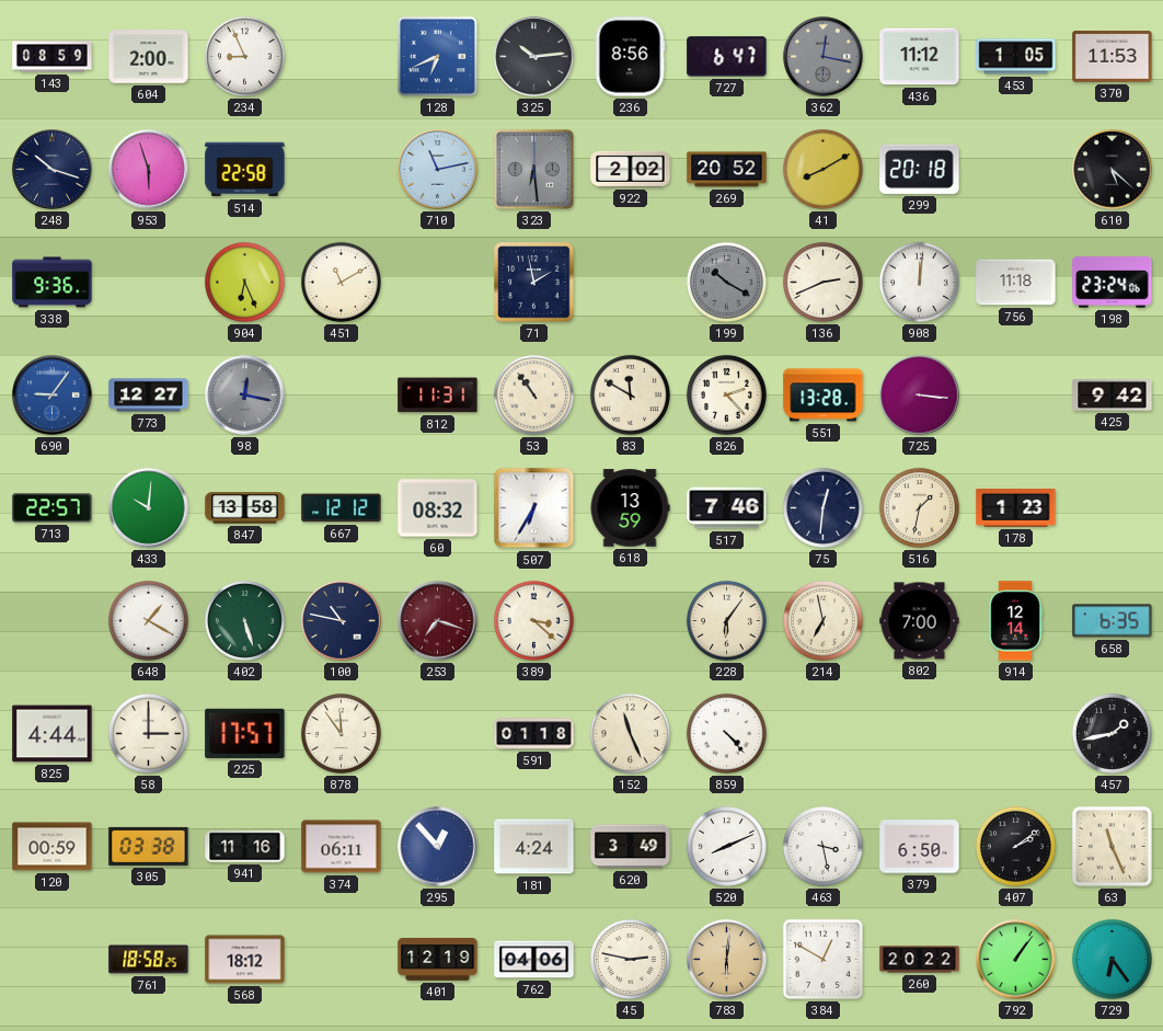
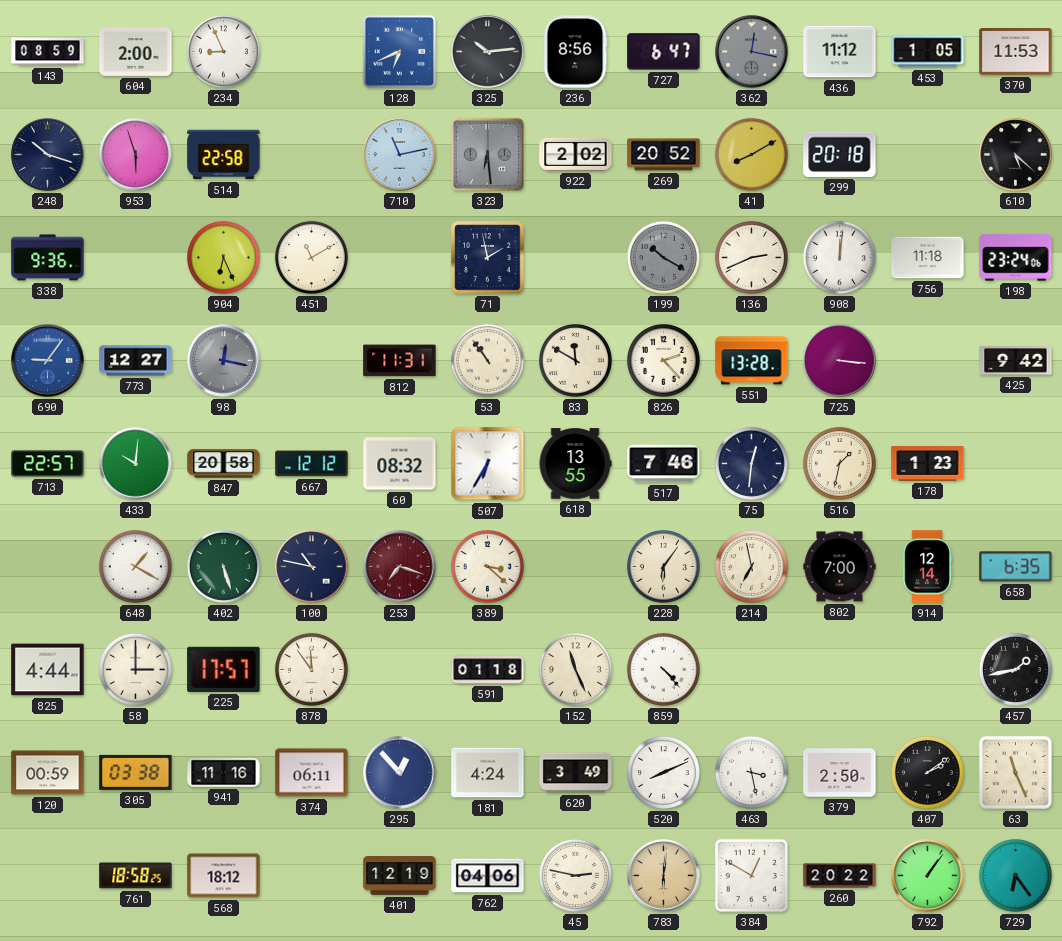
847: 13:58 -> 20:58
618: 13:59 -> 13:55
379: 6:50 -> 2:50
